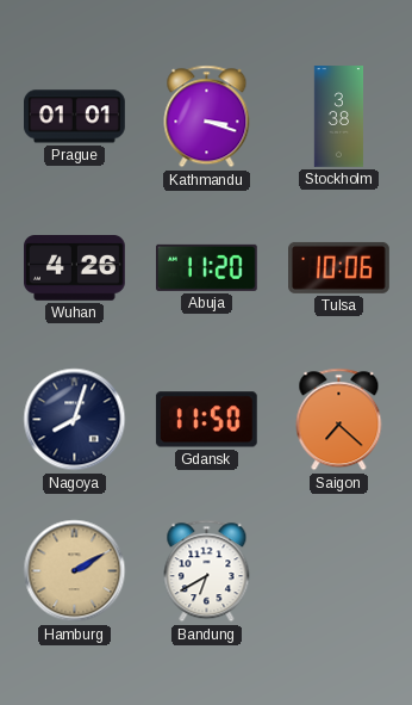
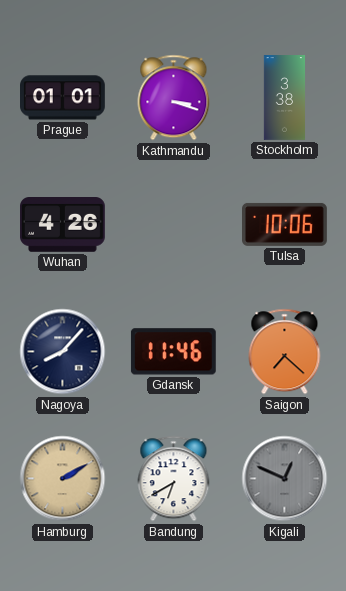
Abuja: 11:20 -> none
Nagoya: 8:03 -> 8:07
Gdansk: 11:50 -> 11:46
Kigali: none -> 12:49
